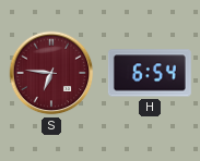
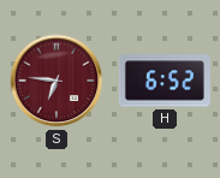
H: 6:54 -> 6:52
